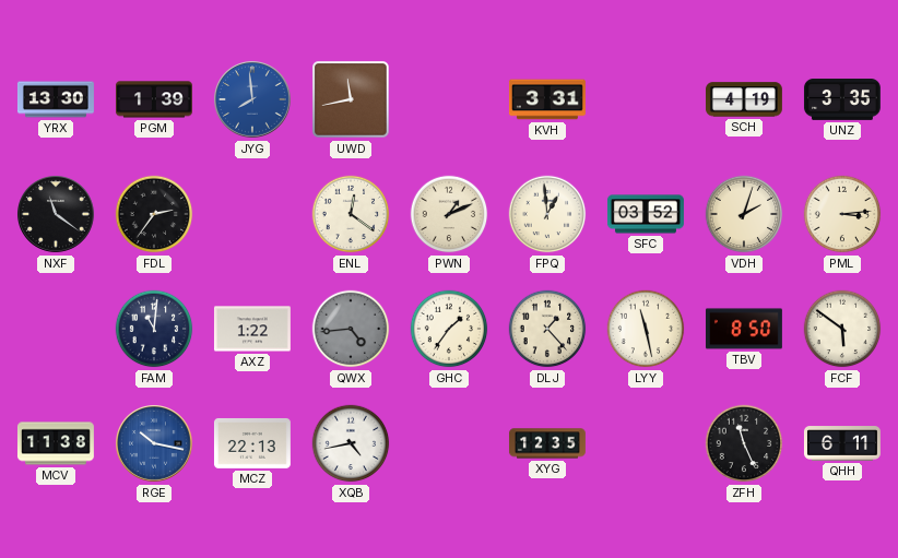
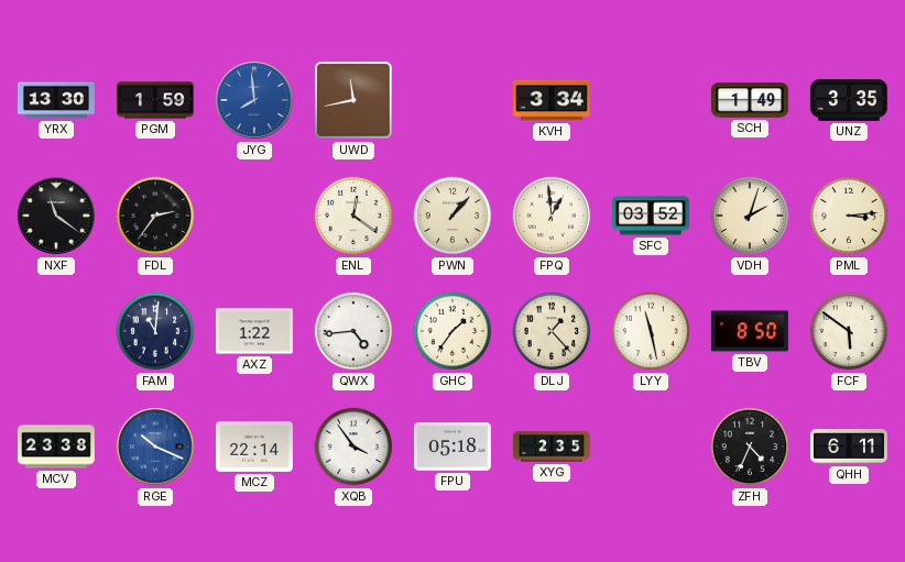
PGM: 1:39 -> 1:59
KVH: 3:31 -> 3:34
SCH: 4:19 -> 1:49
PWN: 1:11 -> 1:07
QWX dial: grey -> white
MCV: 11:38 -> 23:38
RGE: 10:17 -> 10:19
MCZ: 22:13 -> 22:14
XQB: 4:43 -> 3:54
FPU: none -> 05:18
XYG: 12:35 -> 2:35
ZFH: 11:26 -> 4:34
